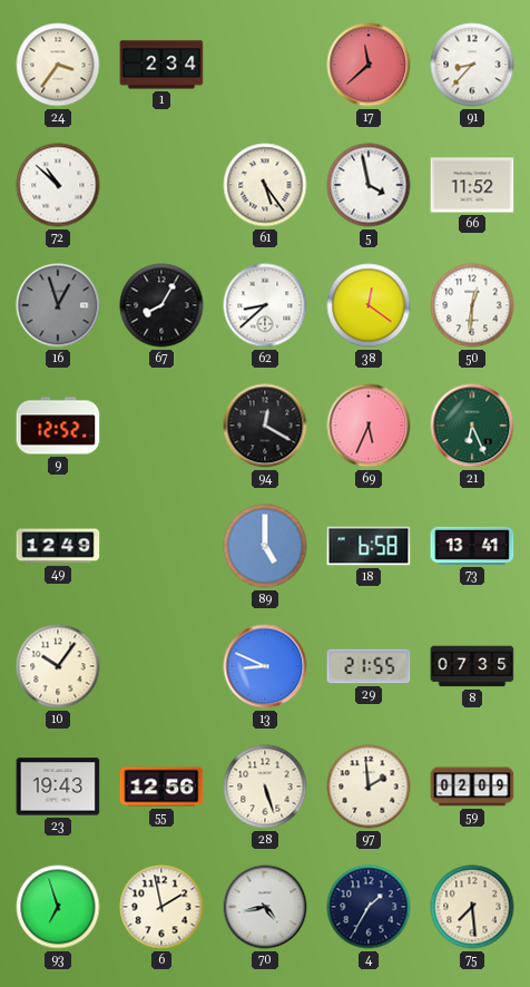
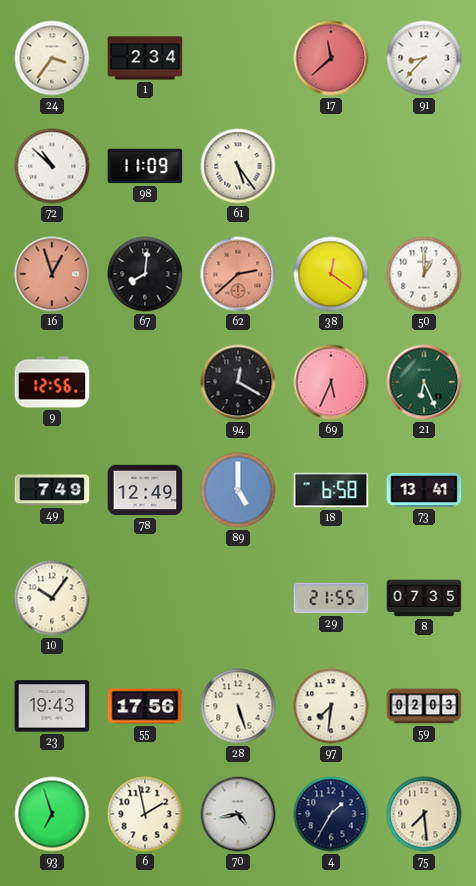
98: none -> 11:09
5: 3:58 -> none
66: 11:52 -> none
16 dial: grey -> salmon
67: 8:05 -> 8:01
62: 8:38 -> 2:38
62 dial: white -> salmon
50: 12:31 -> 1:00
9: 12:52 -> 12:56
49: 12:49 -> 7:49
78: none -> 12:49
13: 8:49 -> none
55: 12:56 -> 17:56
97: 1:59 -> 7:31
59: 02:09 -> 02:03
